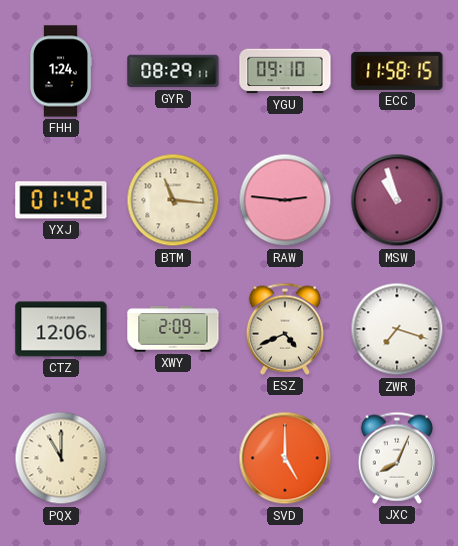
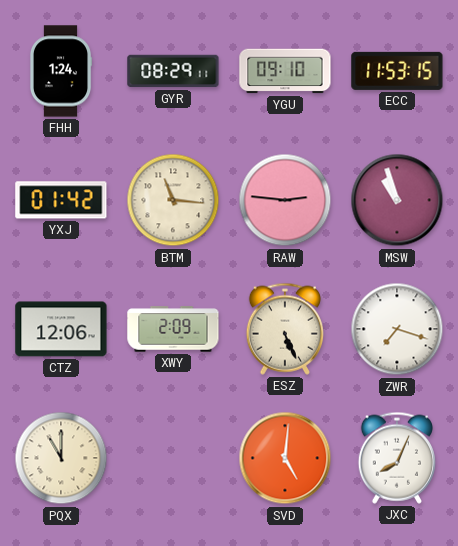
ECC: 11:58 -> 11:53
ESZ: 4:41 -> 5:26
SVD: 5:00 -> 5:01
